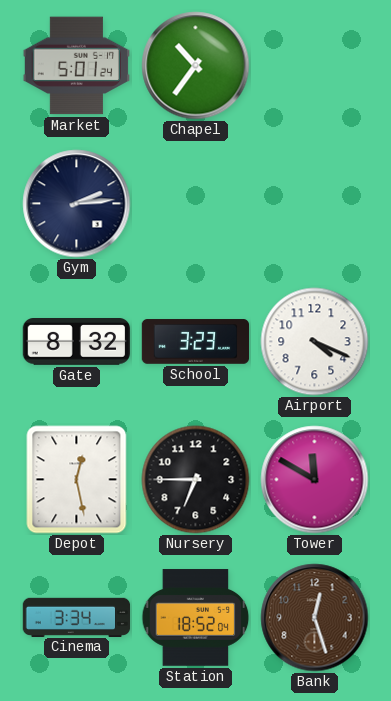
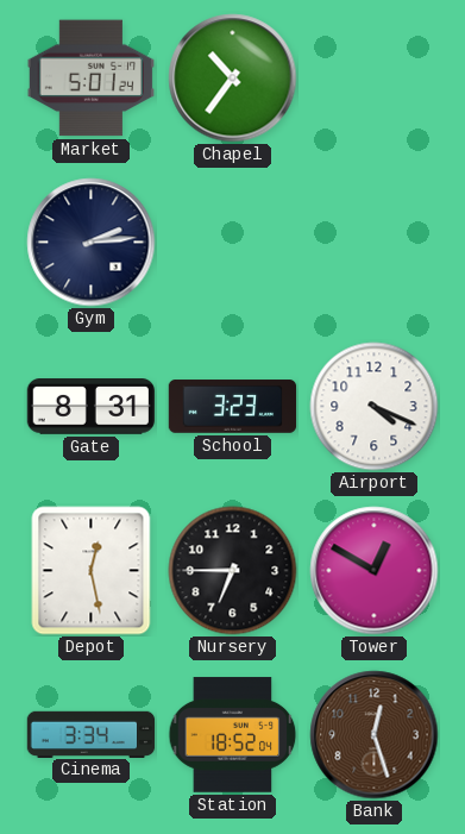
Gate: 8:32 -> 8:31
Tower: 11:50 -> 12:50
